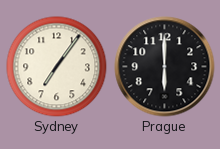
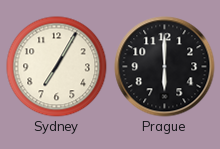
Sydney: 7:06 -> 7:05
